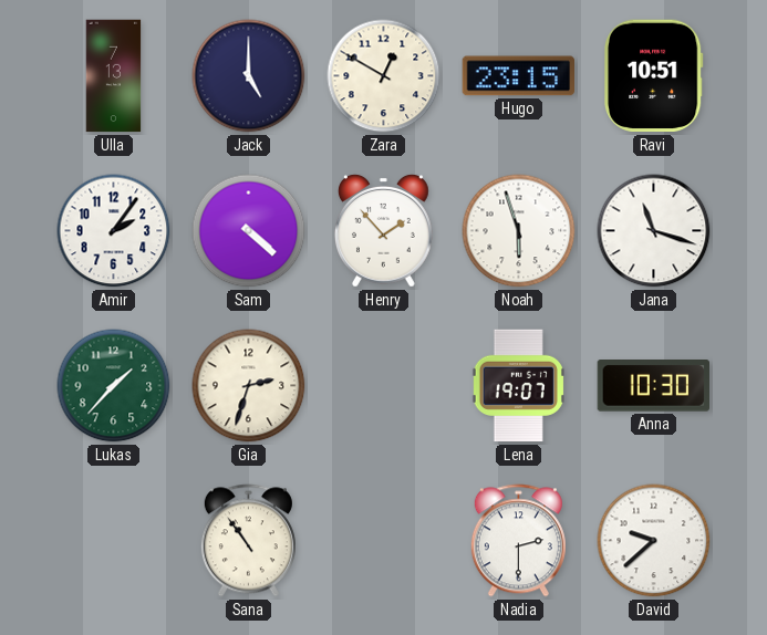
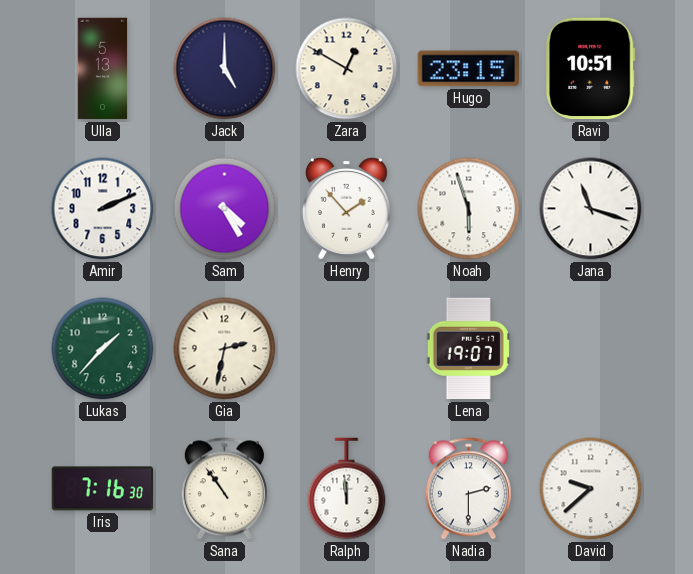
Ulla: 7:13 -> 5:13
Amir: 2:06 -> 2:11
Sam: 4:22 -> 4:25
Gia: 2:33 -> 2:32
Anna: 10:30 -> none
Iris: none -> 7:16
Ralph: none -> 11:59
